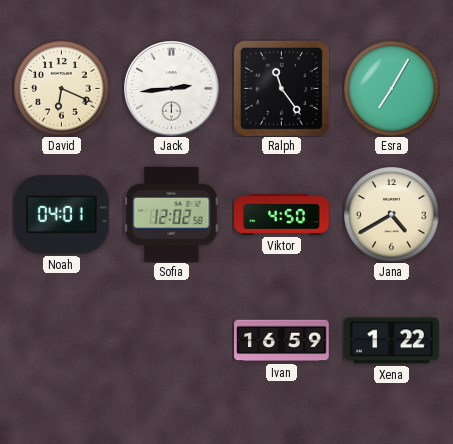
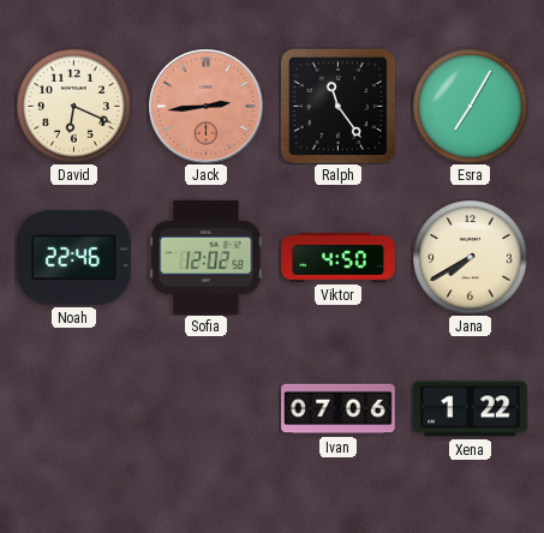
Jack dial: white -> salmon
Noah: 04:01 -> 22:46
Jana: 4:40 -> 7:40
Ivan: 16:59 -> 07:06
